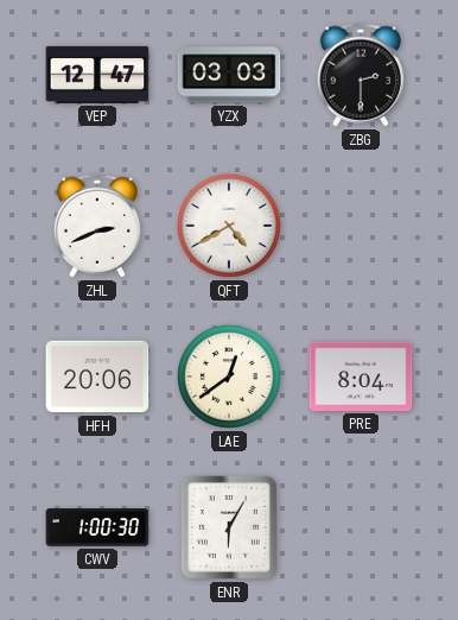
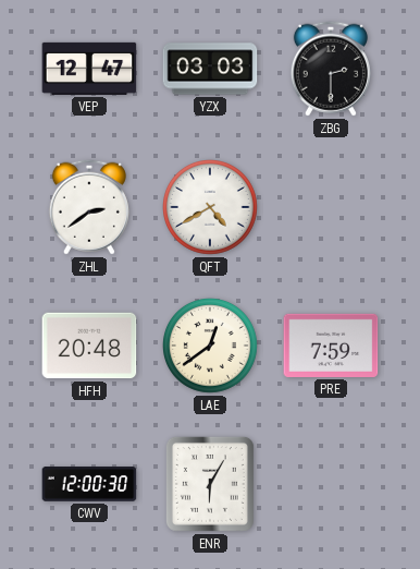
ZHL: 2:41 -> 2:39
HFH: 20:06 -> 20:48
PRE: 8:04 -> 7:59
CWV: 1:00 -> 12:00
